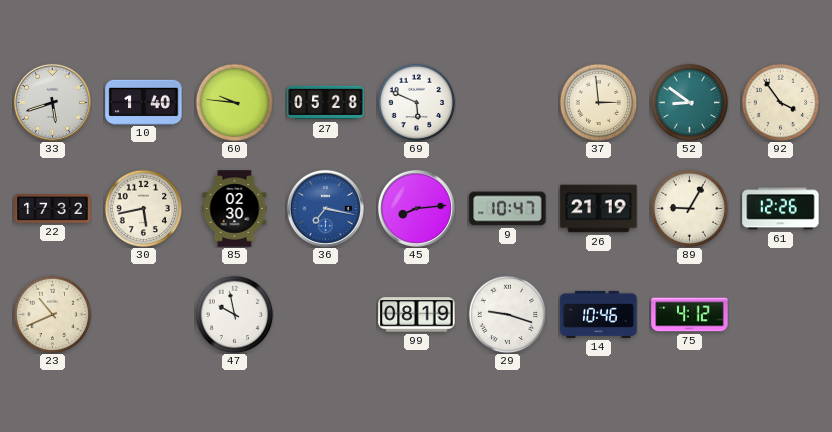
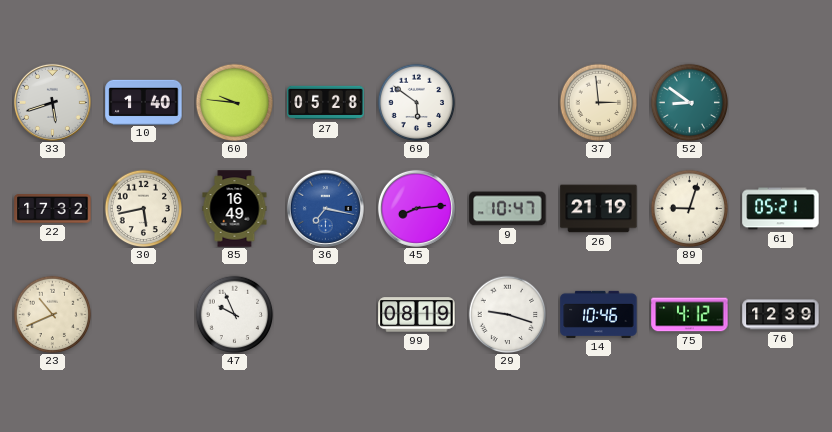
69: 5:49 -> 5:51
92: 3:54 -> none
85: 02:30 -> 16:49
89: 9:05 -> 9:03
61: 12:26 -> 05:21
47: 9:58 -> 9:56
76: none -> 12:39
